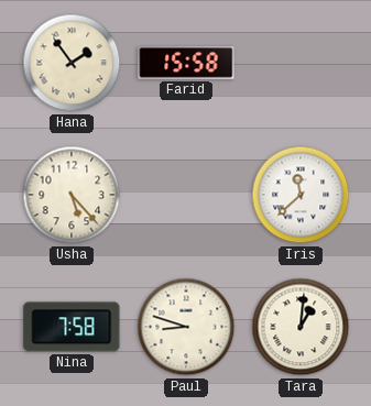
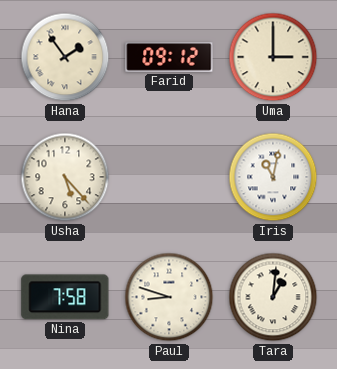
Farid: 15:58 -> 09:12
Uma: none -> 3:00
Iris: 11:38 -> 11:02
